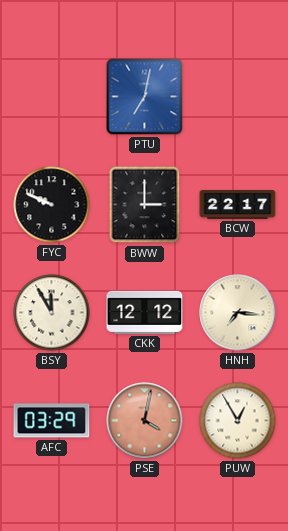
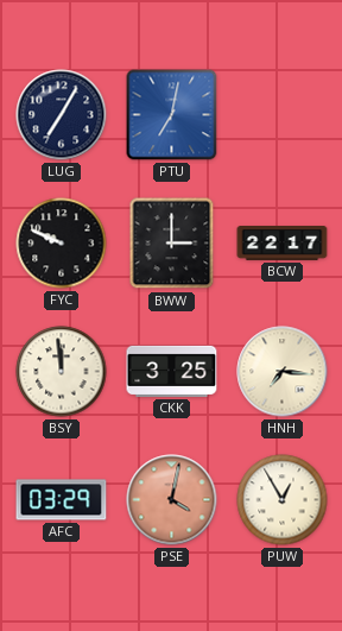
LUG: none -> 7:05
BSY: 11:55 -> 11:59
CKK: 12:12 -> 3:25
